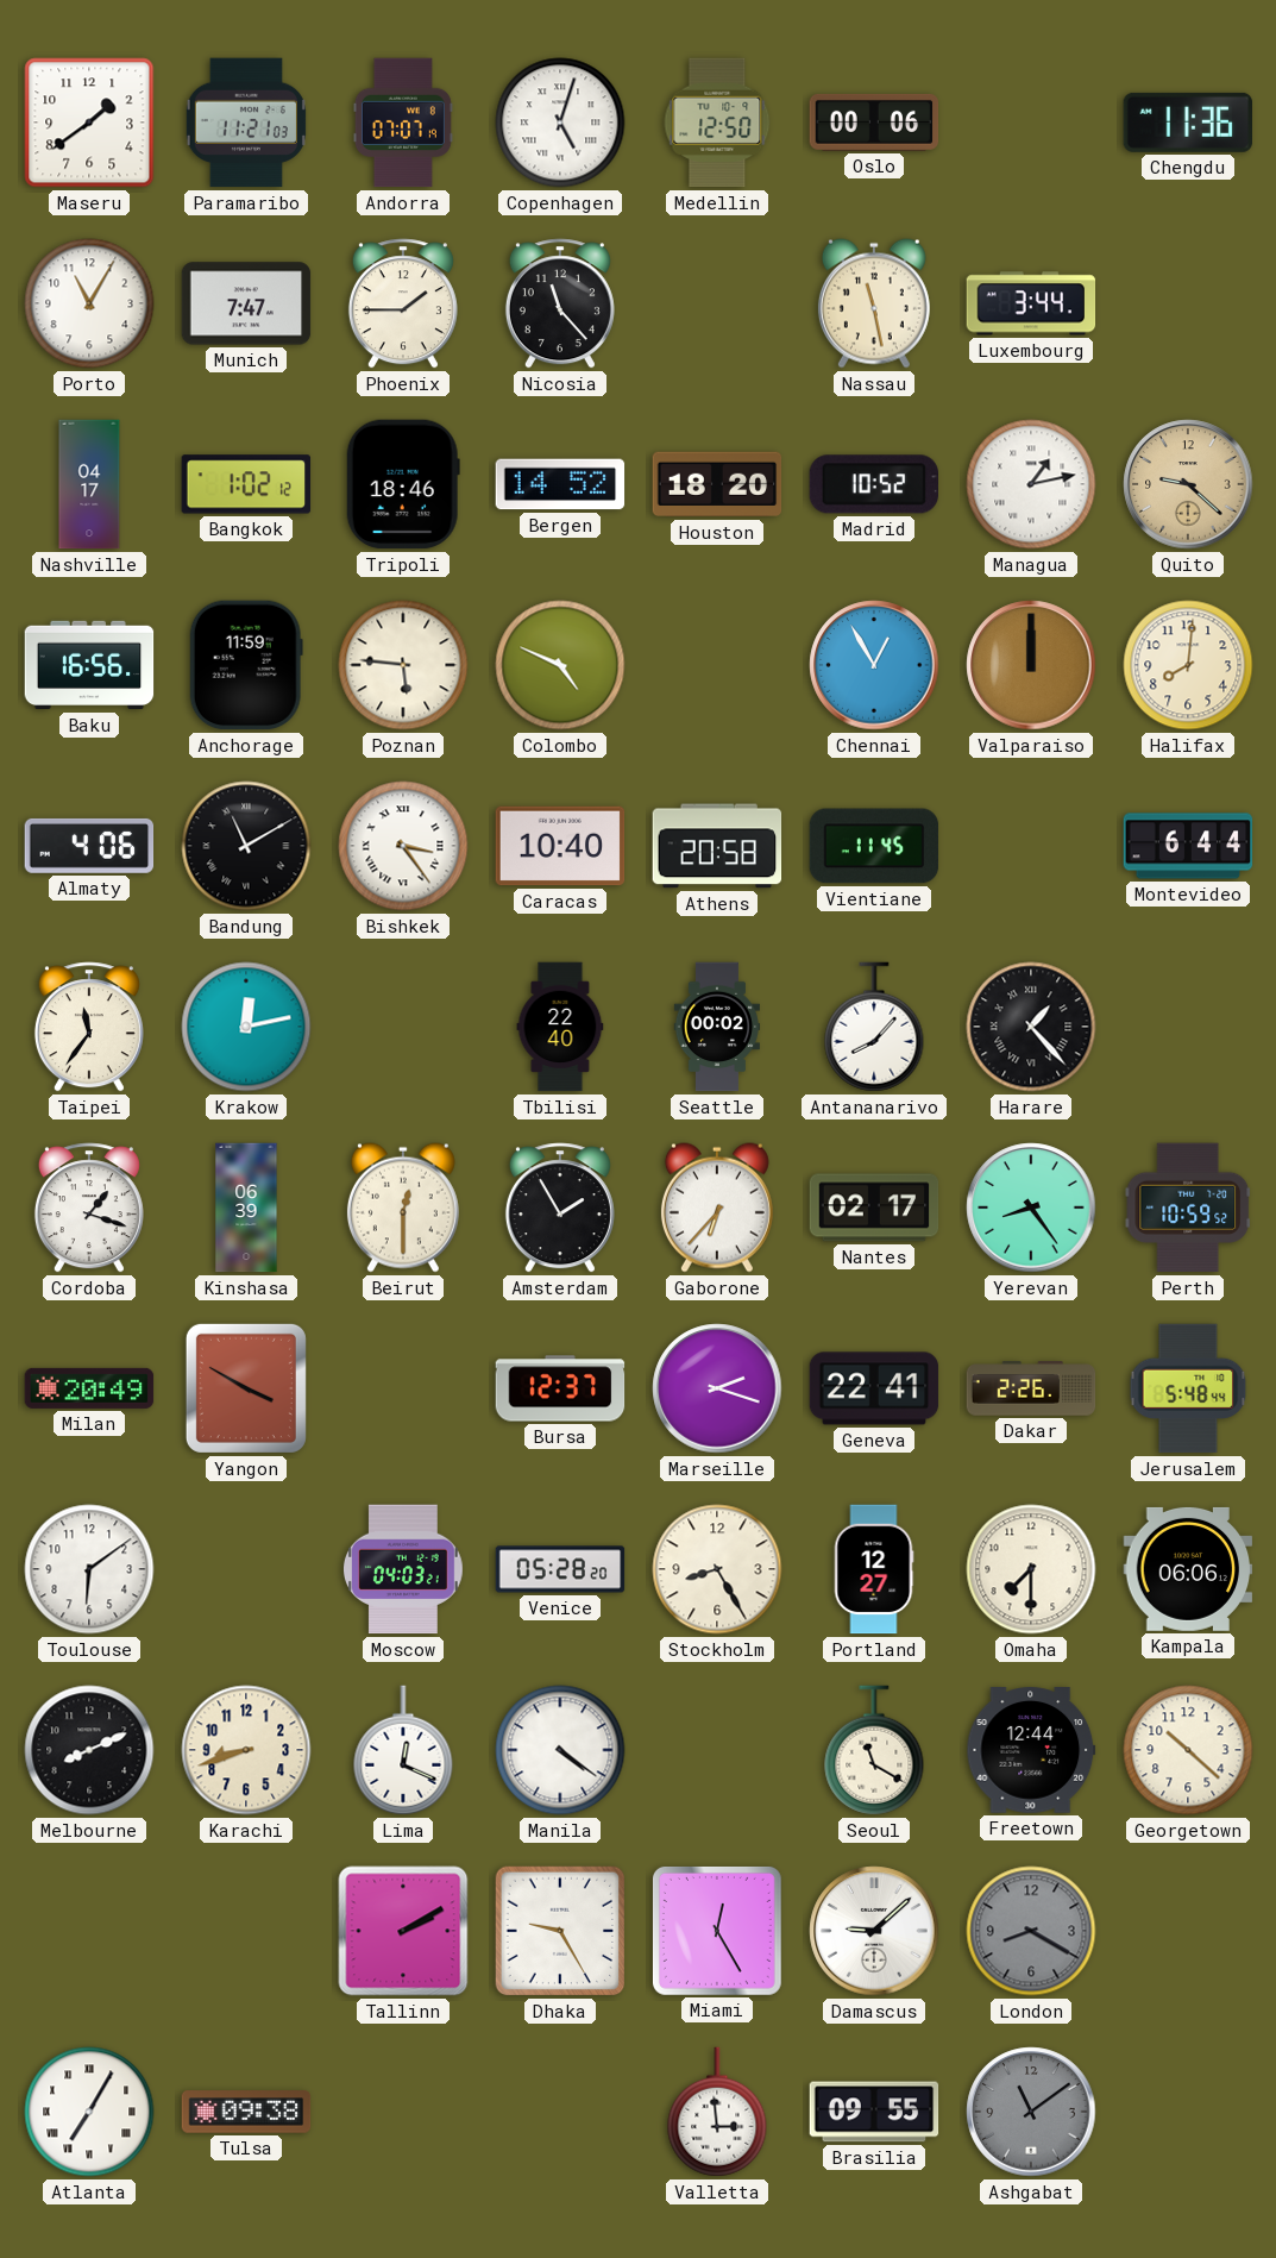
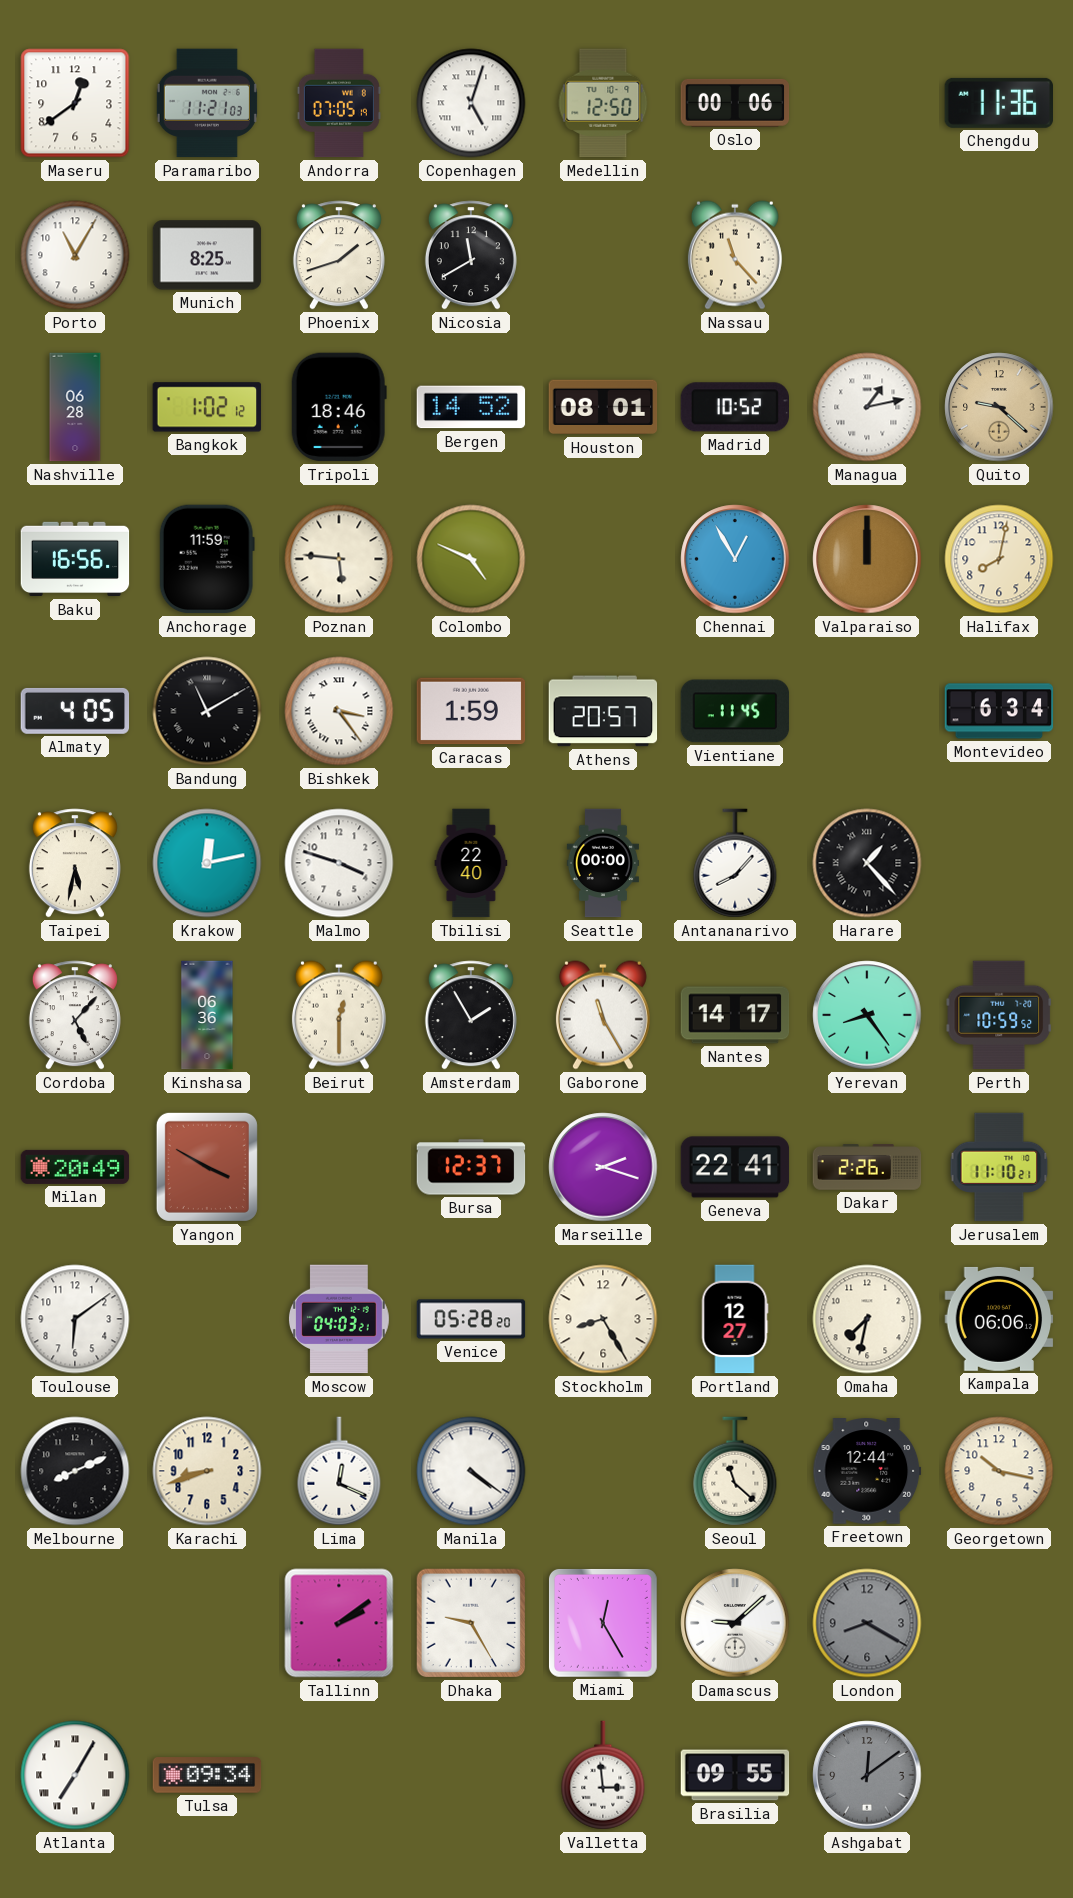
Maseru: 1:39 -> 12:39
Andorra: 07:07 -> 07:05
Munich: 7:47 -> 8:25
Phoenix: 1:45 -> 1:42
Nicosia: 11:23 -> 11:40
Nassau: 11:28 -> 11:23
Luxembourg: 3:44 -> none
Nashville: 04:17 -> 06:28
Houston: 18:20 -> 08:01
Halifax: 8:01 -> 8:02
Almaty: 4:06 -> 4:05
Caracas: 10:40 -> 1:59
Athens: 20:58 -> 20:57
Montevideo: 6:44 -> 6:34
Taipei: 11:36 -> 5:32
Malmo: none -> 3:48
Seattle: 00:02 -> 00:00
Cordoba: 1:18 -> 5:07
Kinshasa: 06:39 -> 06:36
Gaborone: 6:37 -> 11:25
Nantes: 02:17 -> 14:17
Jerusalem: 5:48 -> 11:10
Omaha: 7:30 -> 7:32
Seoul: 11:20 -> 11:22
Georgetown: 10:22 -> 10:17
Tallinn: 2:10 -> 2:09
Tulsa: 09:38 -> 09:34
Ashgabat: 11:09 -> 12:09
